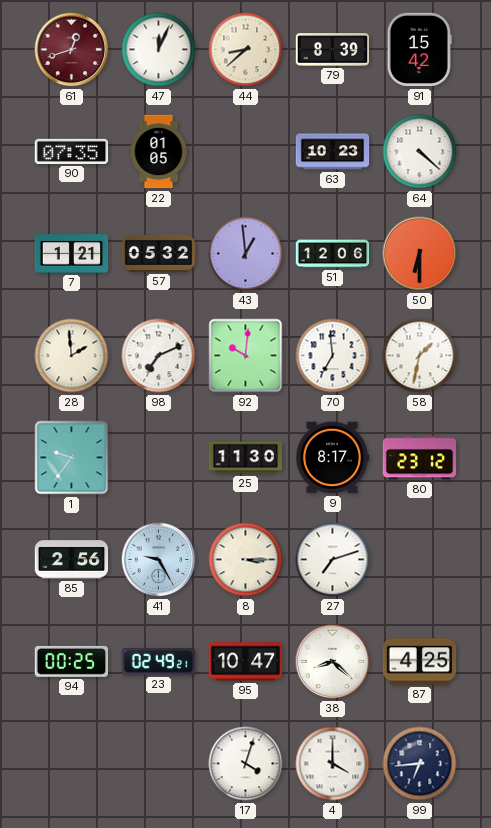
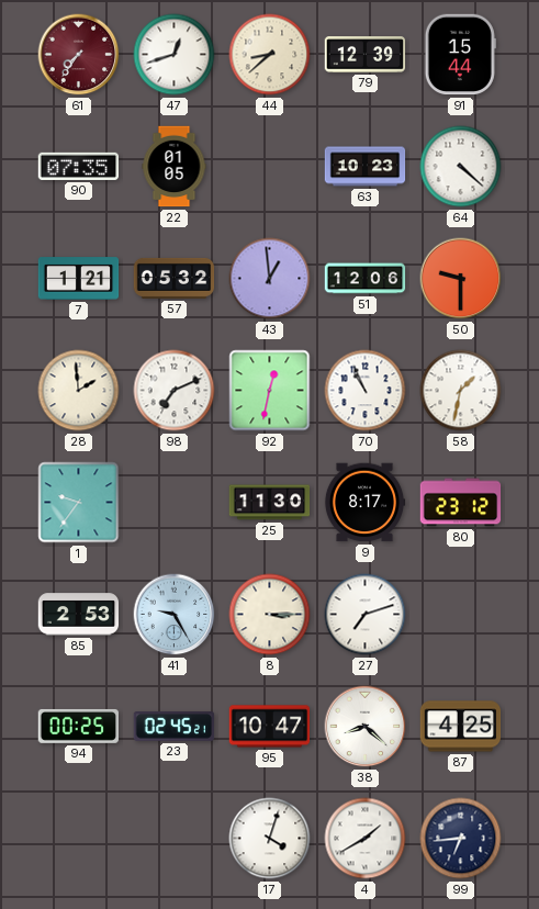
61: 12:42 -> 7:36
47: 12:04 -> 12:42
79: 8:39 -> 12:39
91: 15:42 -> 15:44
50: 6:30 -> 9:30
92: 10:01 -> 12:32
70: 6:59 -> 10:56
85: 2:56 -> 2:53
23: 02:49 -> 02:45
4: 4:00 -> 1:40
